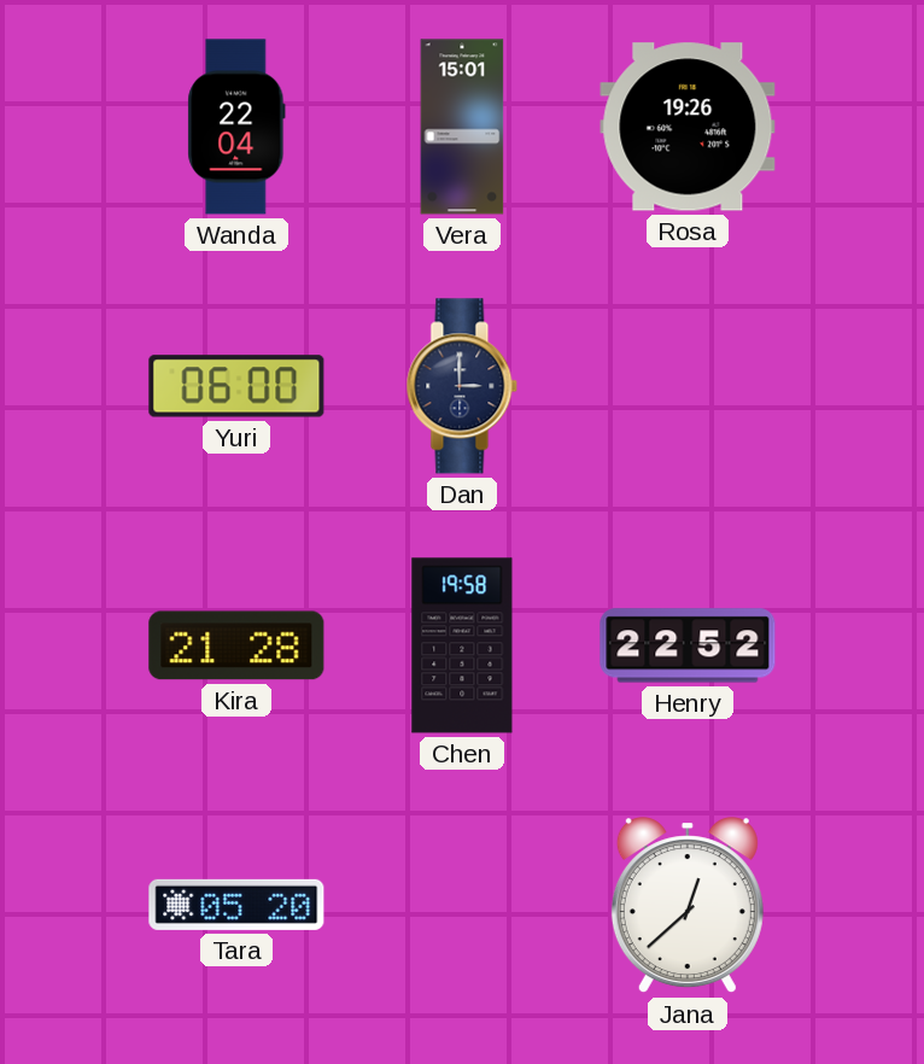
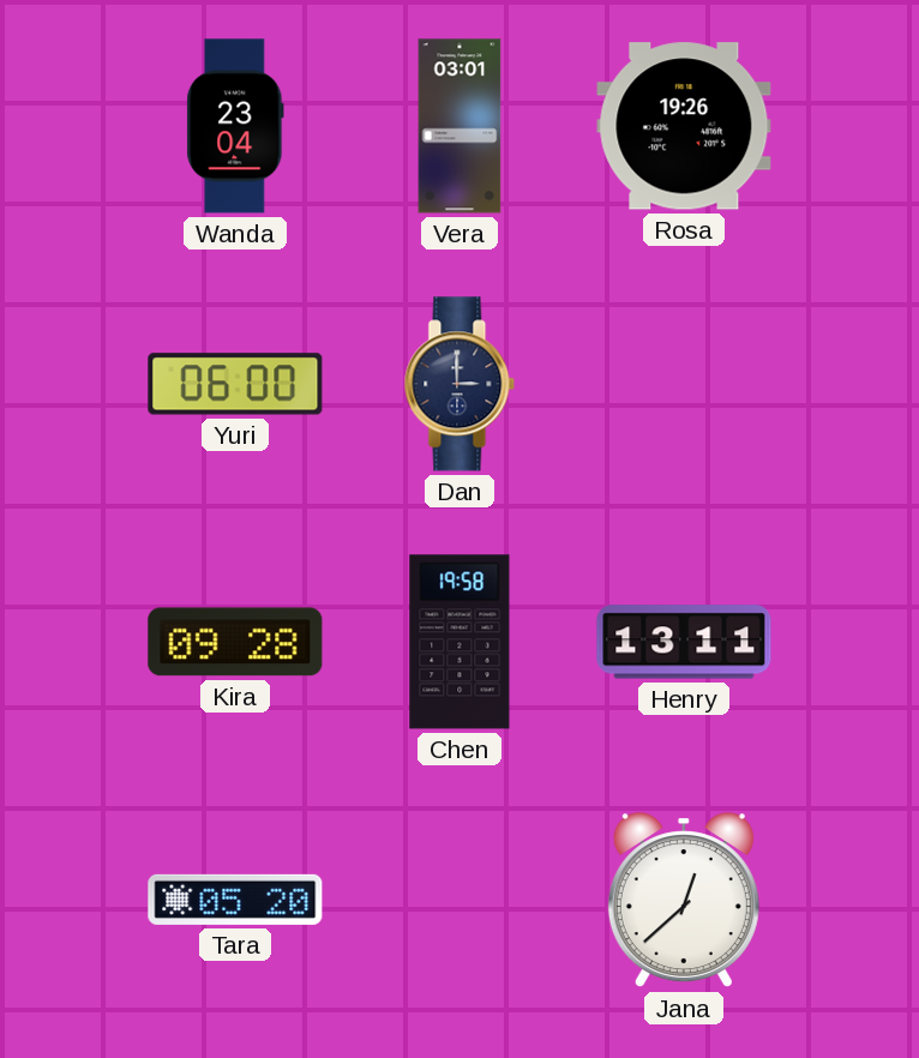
Wanda: 22:04 -> 23:04
Vera: 15:01 -> 03:01
Kira: 21:28 -> 09:28
Henry: 22:52 -> 13:11
